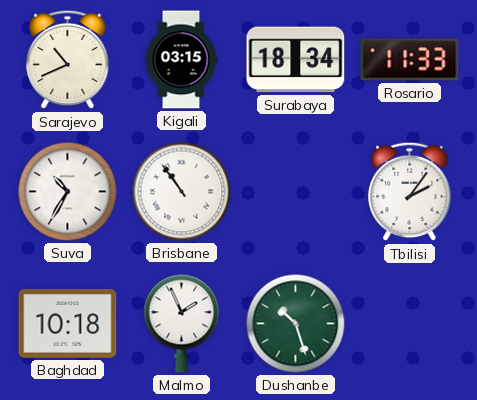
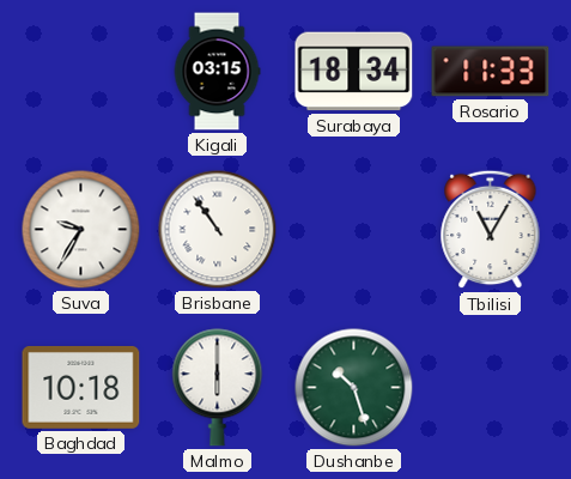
Sarajevo: 10:41 -> none
Suva: 10:35 -> 9:35
Tbilisi: 2:06 -> 11:05
Malmo: 1:56 -> 6:00
